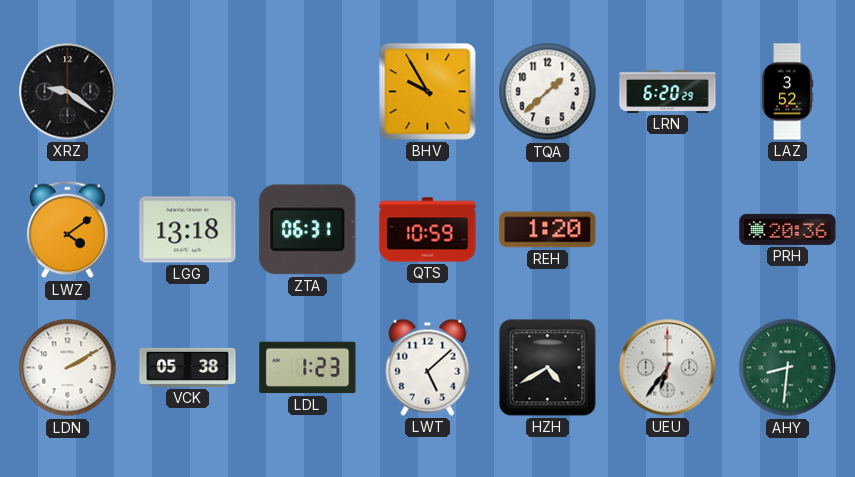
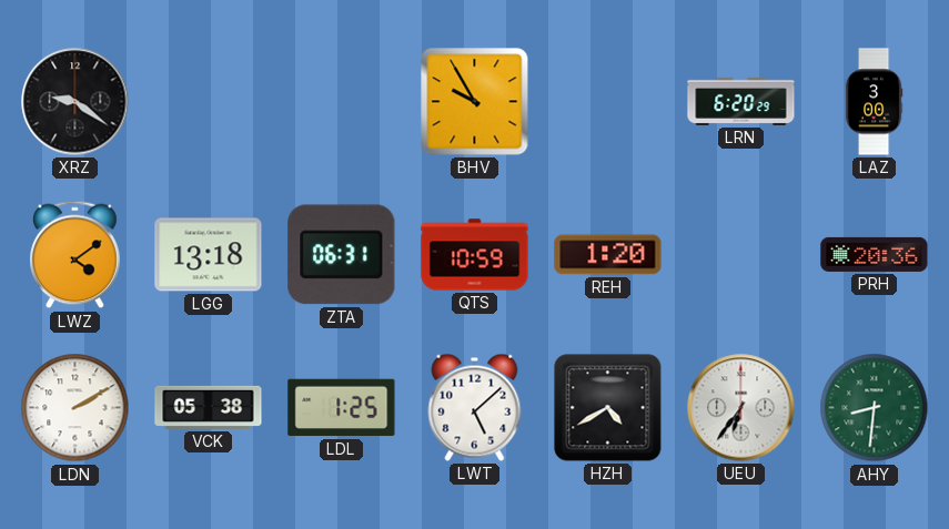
TQA: 1:38 -> none
LAZ: 3:52 -> 3:00
LDL: 1:23 -> 1:25
